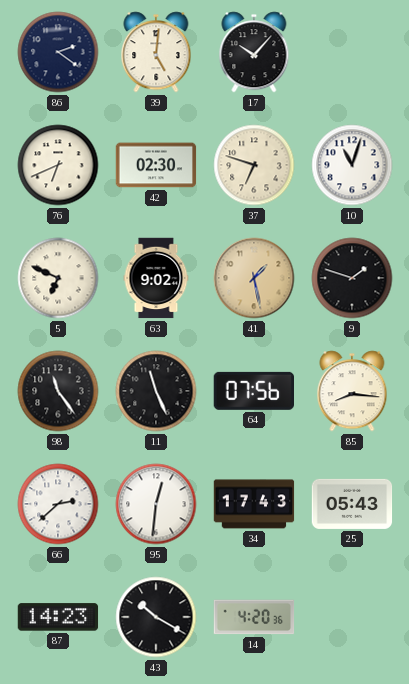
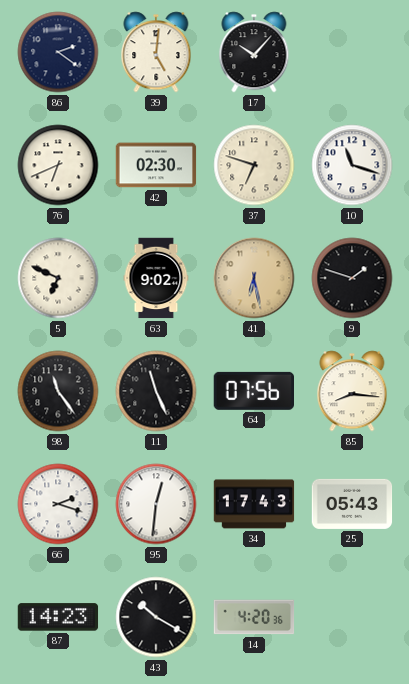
10: 11:03 -> 11:18
41: 1:28 -> 6:28
66: 2:38 -> 2:18
